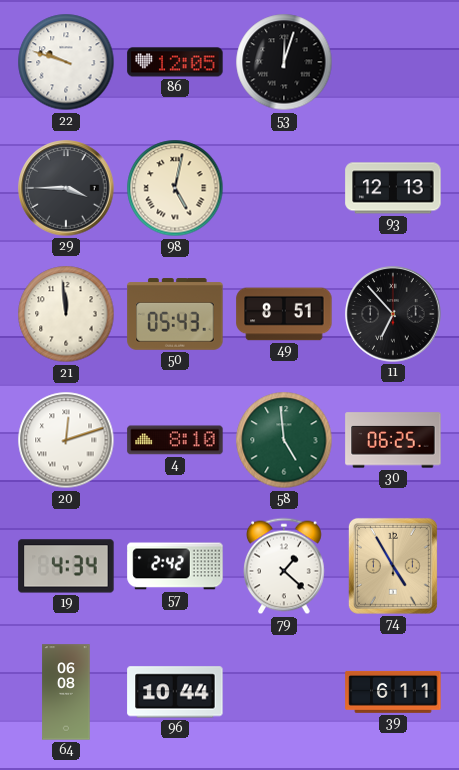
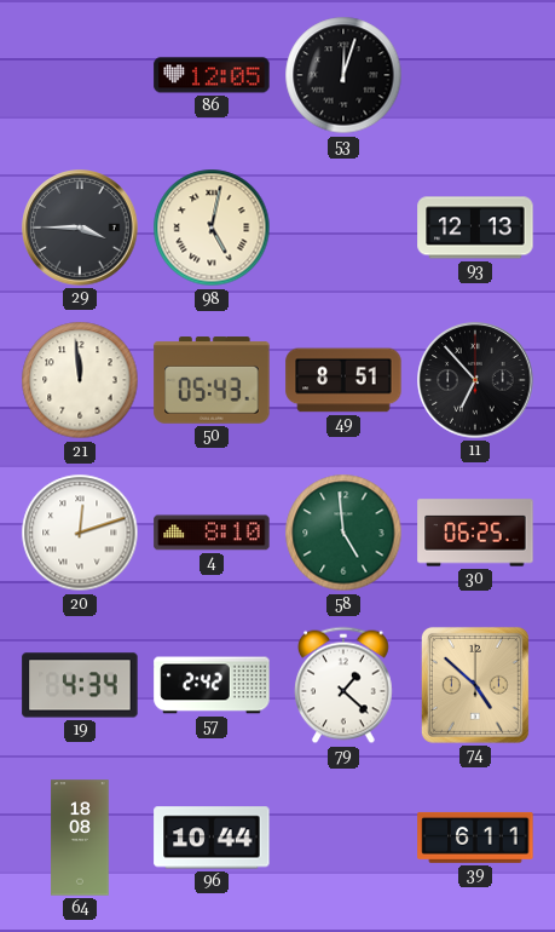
22: 9:48 -> none
74: 4:55 -> 4:52
64: 06:08 -> 18:08
